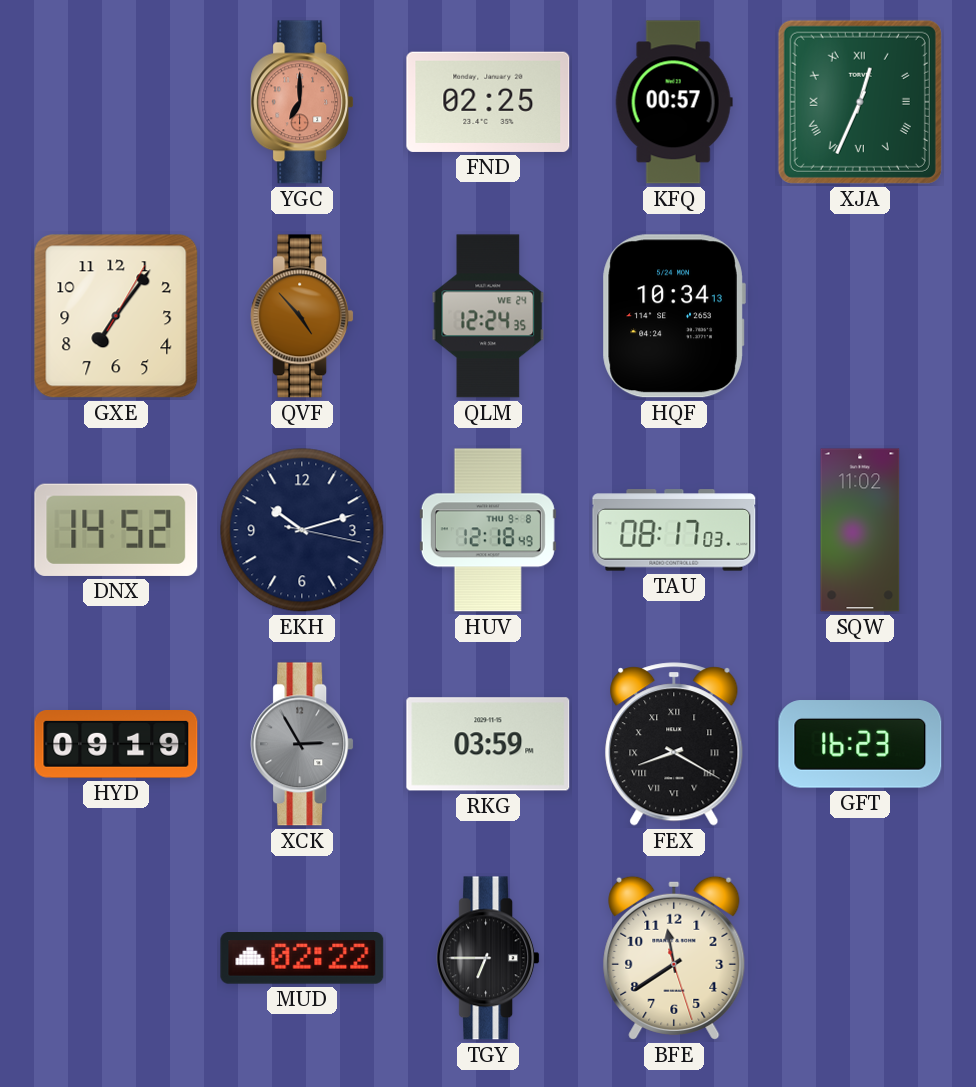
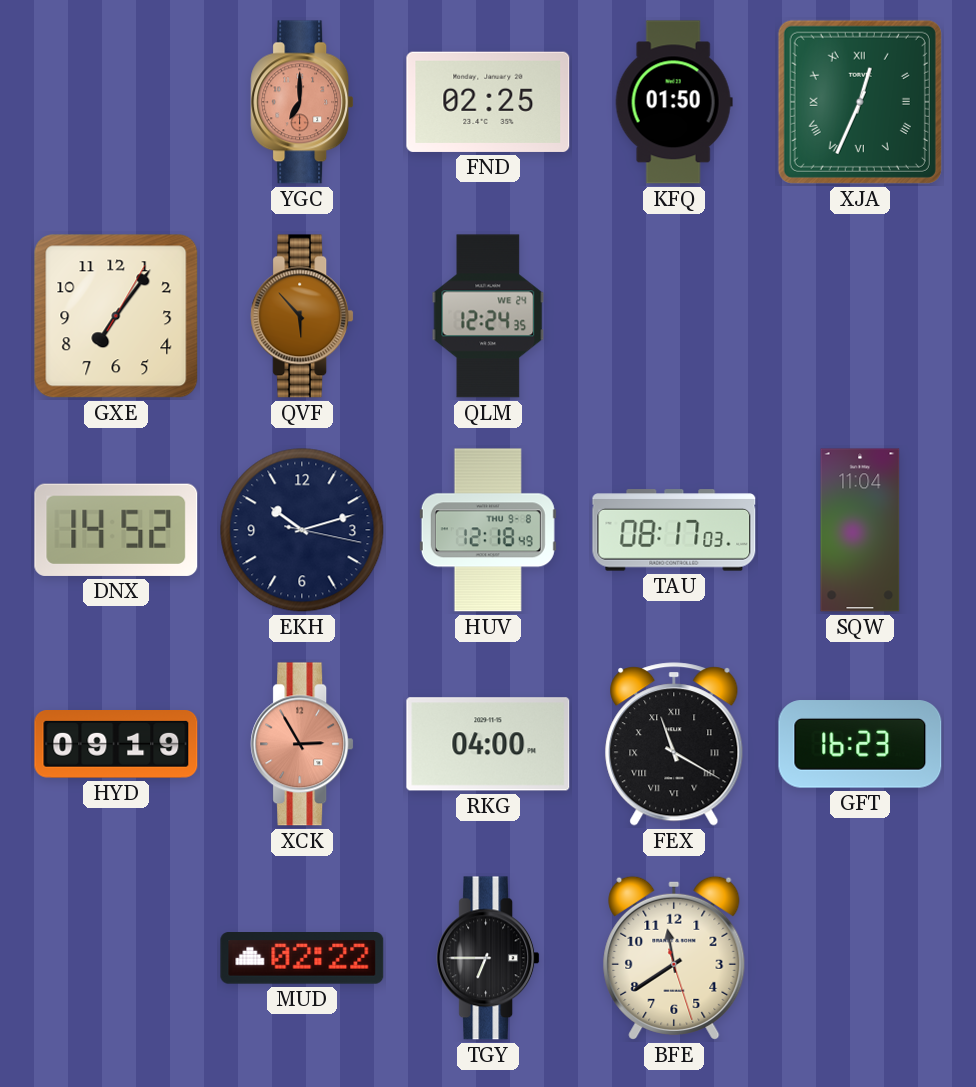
KFQ: 00:57 -> 01:50
QVF: 4:53 -> 5:53
HQF: 10:34 -> none
SQW: 11:02 -> 11:04
XCK dial: grey -> salmon
RKG: 03:59 -> 04:00
FEX: 8:20 -> 11:20
